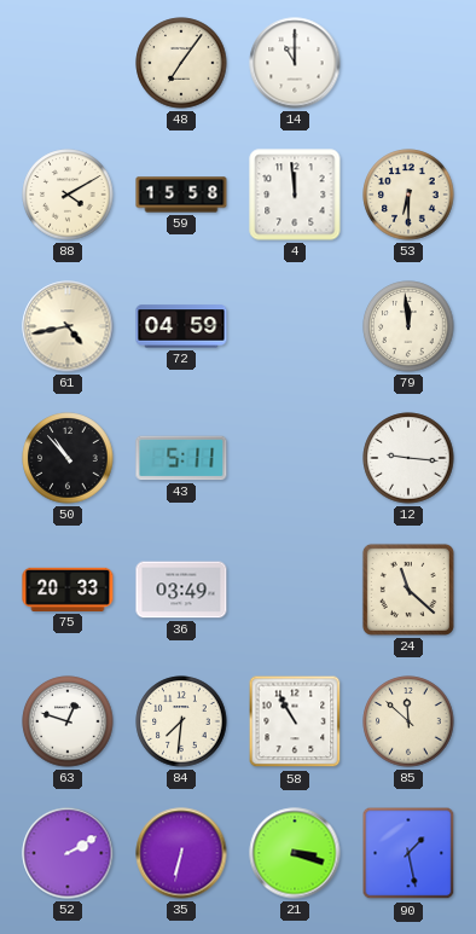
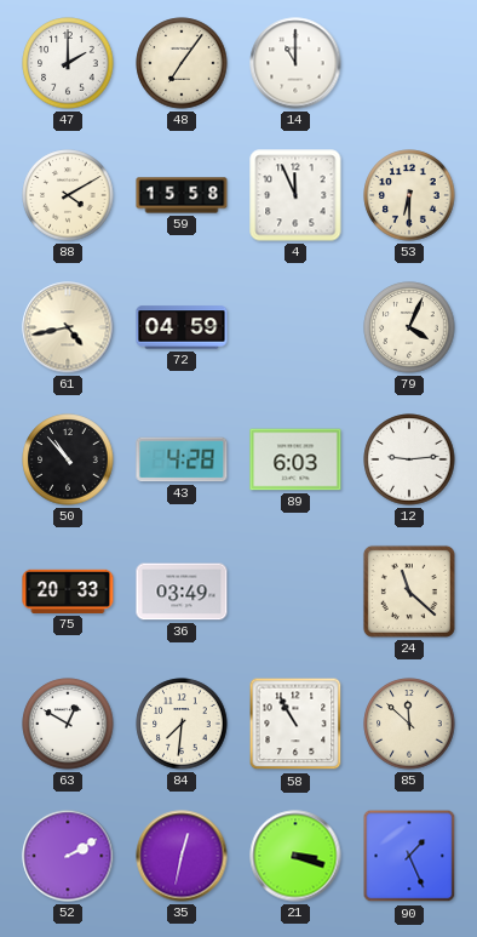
47: none -> 2:00
4: 11:59 -> 11:56
79: 11:59 -> 4:04
43: 5:11 -> 4:28
89: none -> 6:03
12: 9:16 -> 9:14
63: 12:48 -> 12:50
35: 6:32 -> 12:32
90: 1:28 -> 1:26
